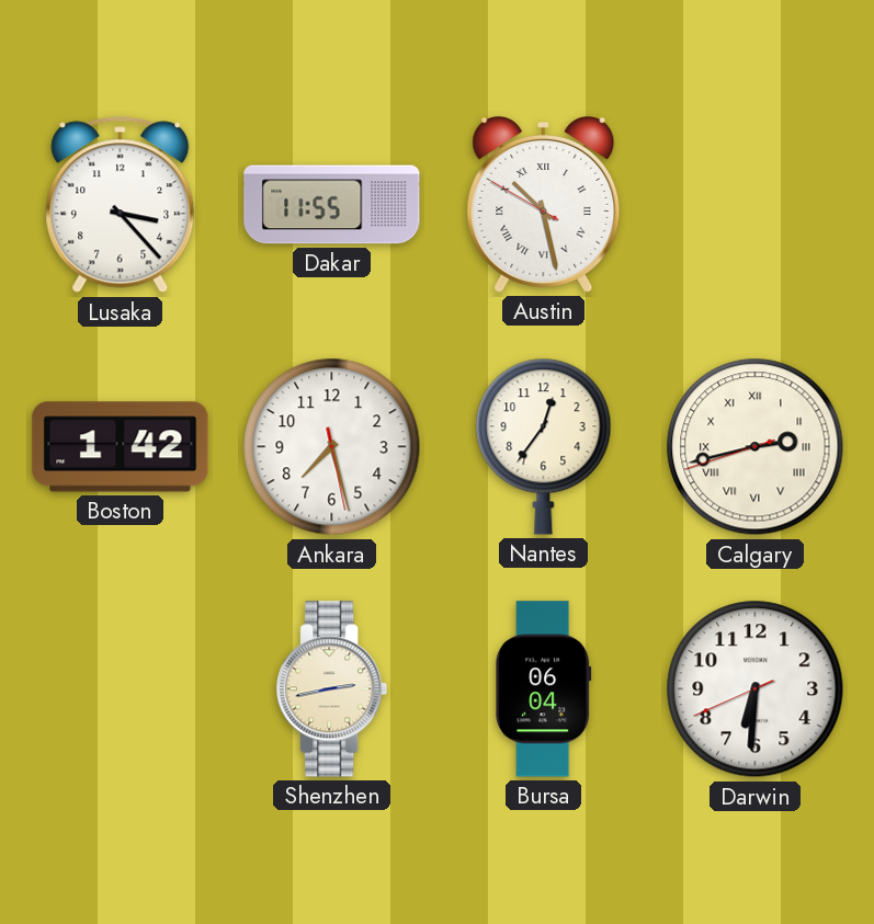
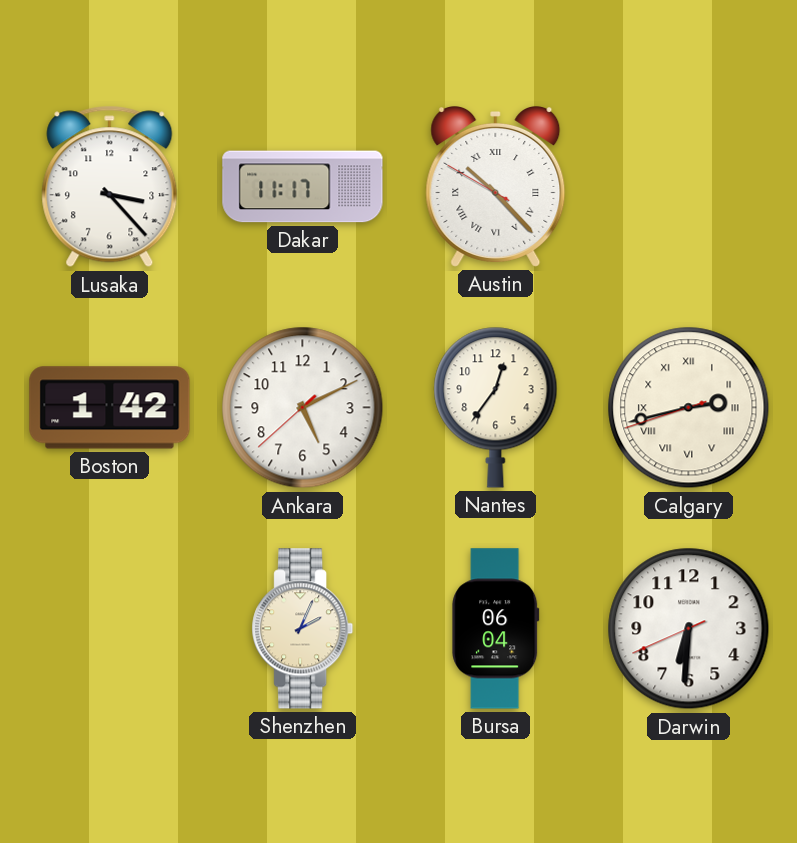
Dakar: 11:55 -> 11:17
Austin: 10:27 -> 10:22
Ankara: 7:27 -> 5:10
Shenzhen: 2:43 -> 2:04
